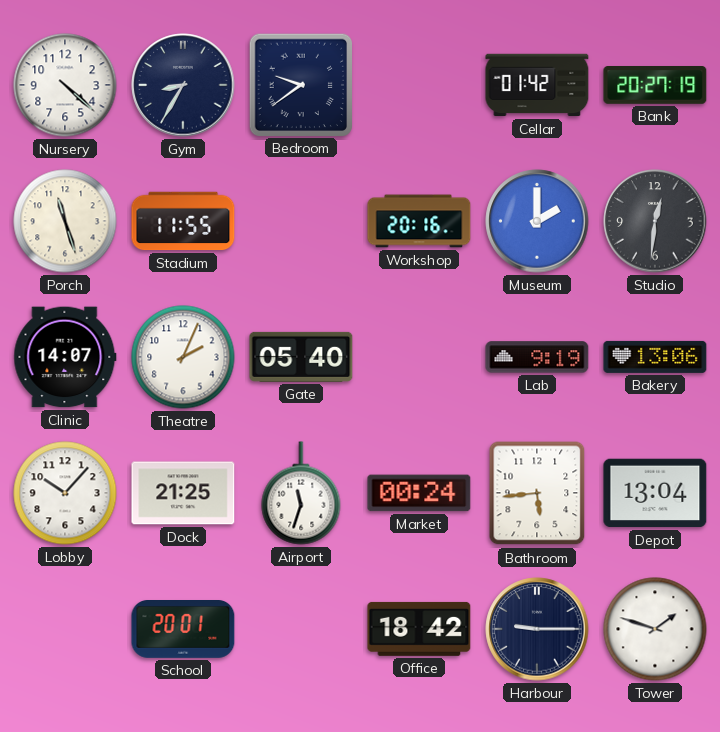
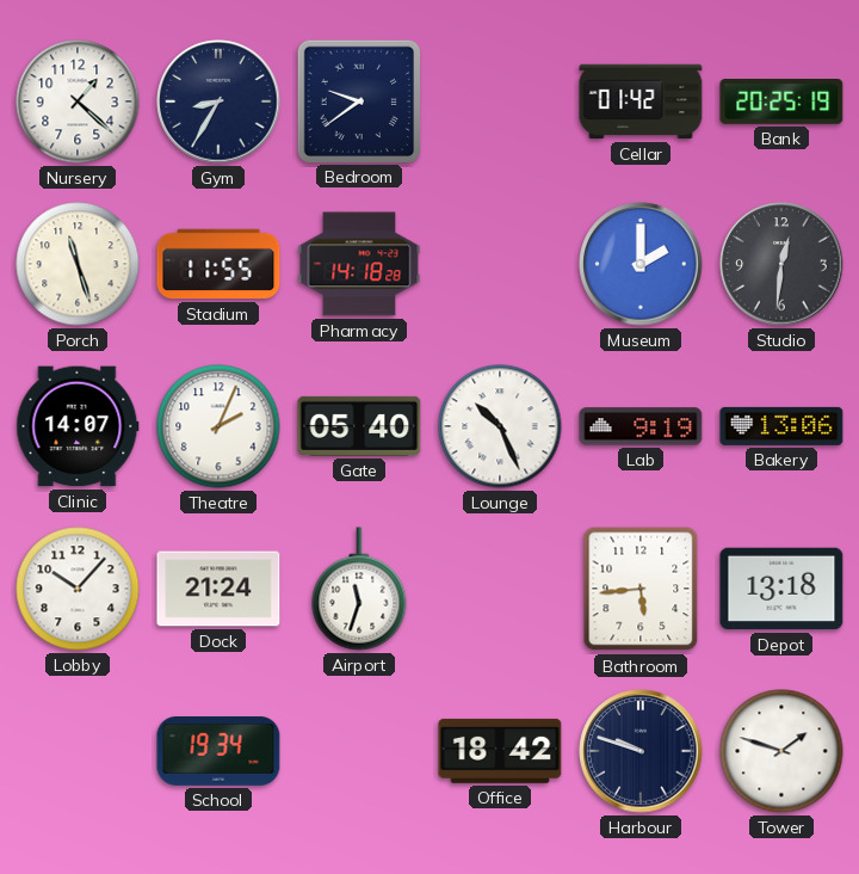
Nursery: 4:22 -> 1:22
Bank: 20:27 -> 20:25
Pharmacy: none -> 14:18
Workshop: 20:16 -> none
Lounge: none -> 10:26
Dock: 21:25 -> 21:24
Market: 00:24 -> none
Depot: 13:04 -> 13:18
School: 20:01 -> 19:34
Harbour: 9:15 -> 9:48
